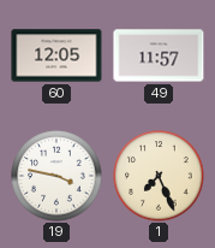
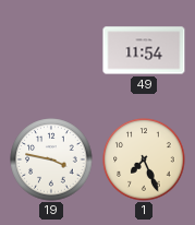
60: 12:05 -> none
49: 11:57 -> 11:54
